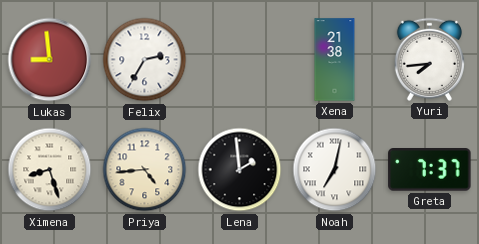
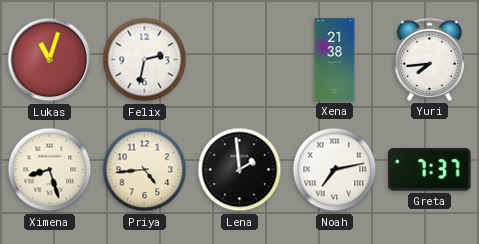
Lukas: 8:59 -> 11:03
Felix: 2:35 -> 2:32
Noah: 7:02 -> 7:13
